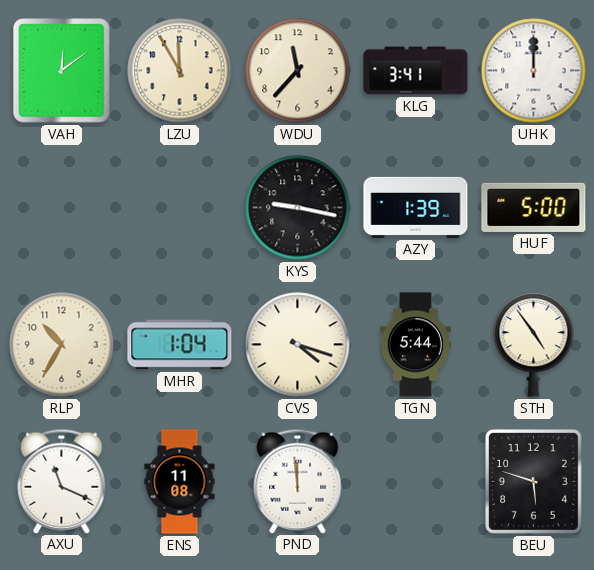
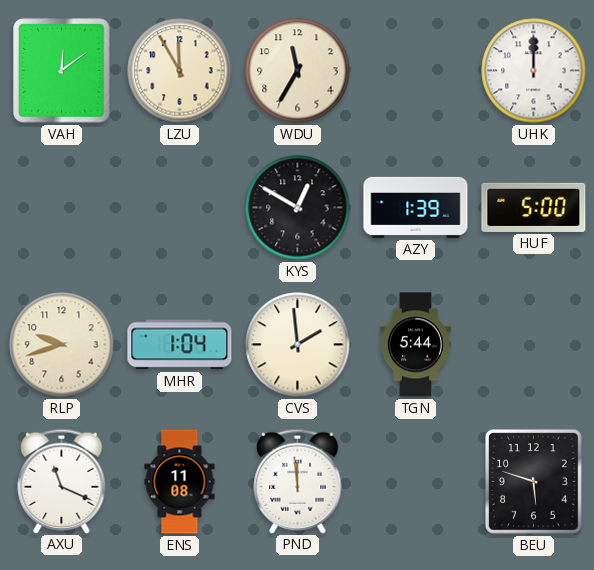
WDU: 11:37 -> 11:35
KLG: 3:41 -> none
KYS: 9:17 -> 12:50
RLP: 10:35 -> 9:42
CVS: 4:18 -> 1:59
STH: 4:54 -> none
